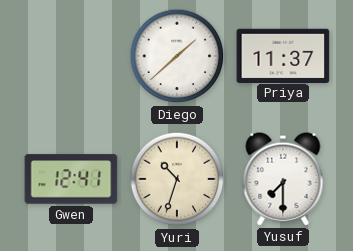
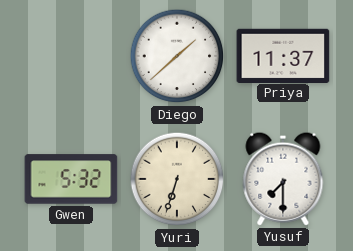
Gwen: 12:41 -> 5:32
Yuri: 10:33 -> 6:33
